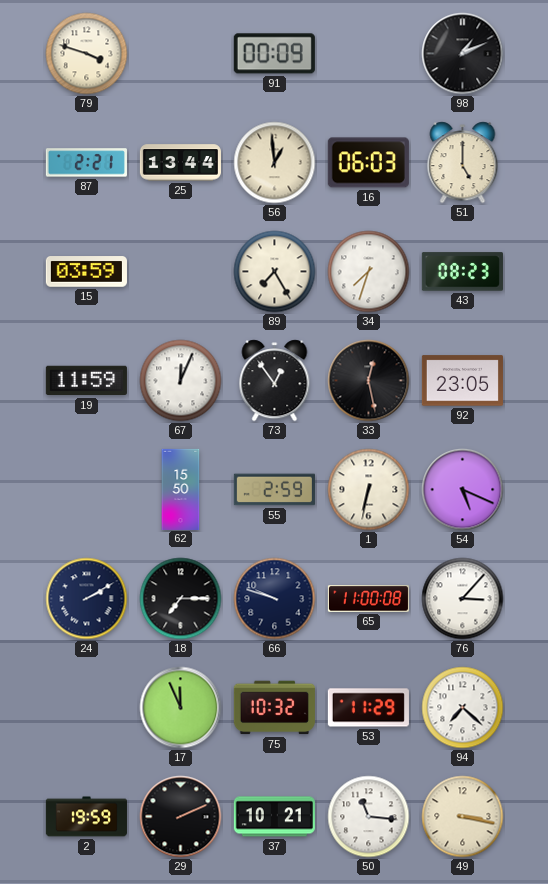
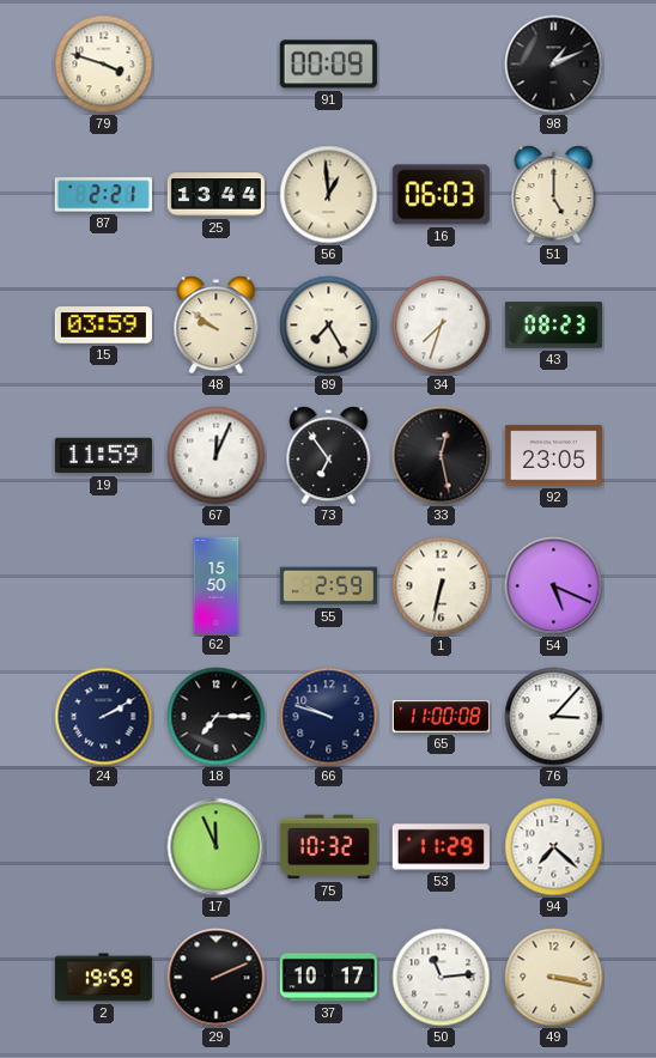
48: none -> 9:51
73: 12:54 -> 6:54
37: 10:21 -> 10:17
50: 11:16 -> 11:14
